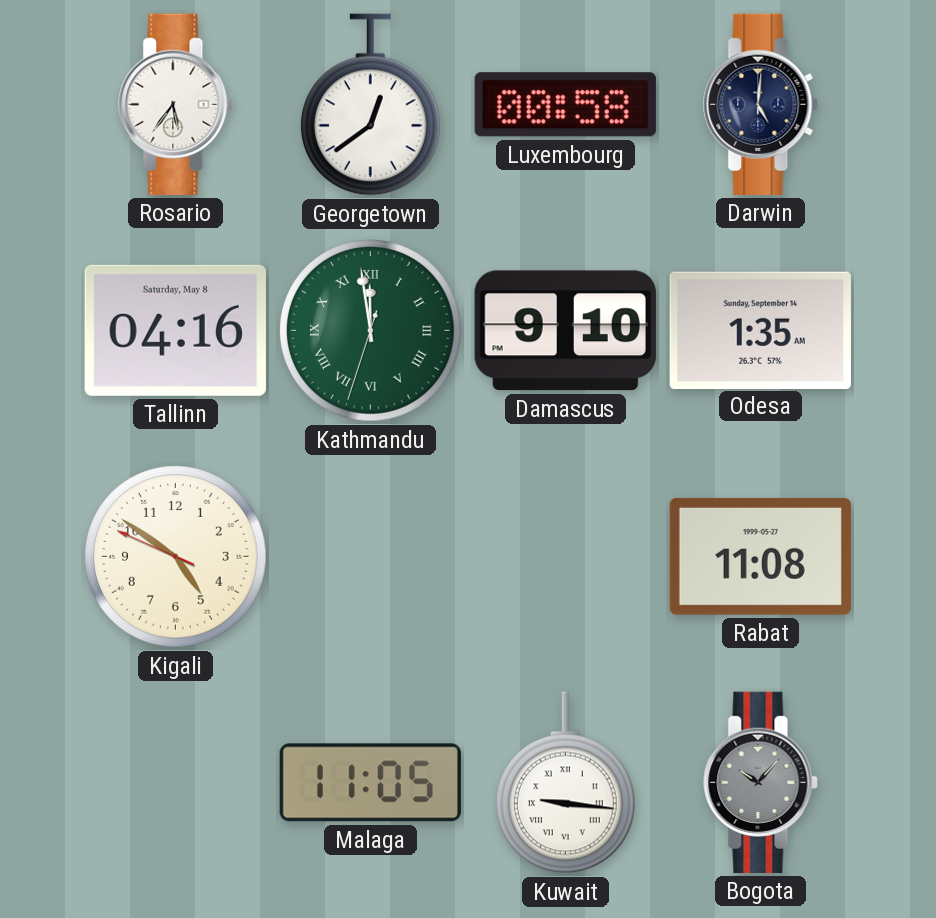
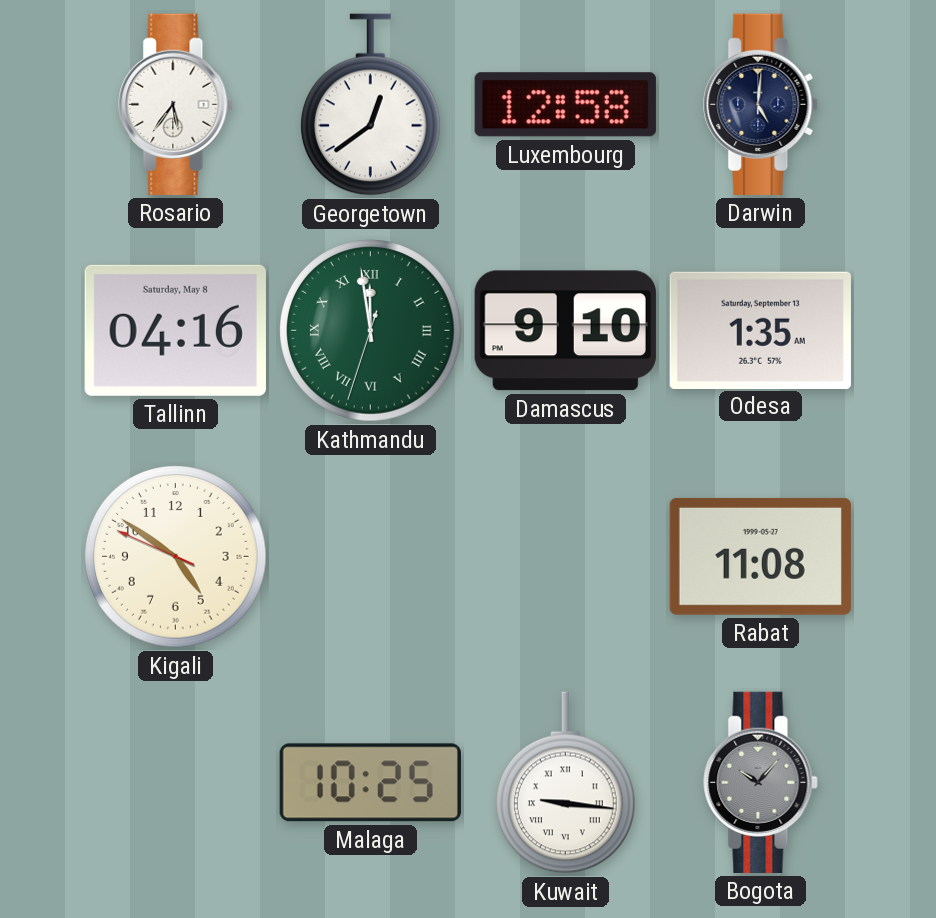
Luxembourg: 00:58 -> 12:58
Odesa date: Sunday, September 14 -> Saturday, September 13
Malaga: 11:05 -> 10:25
